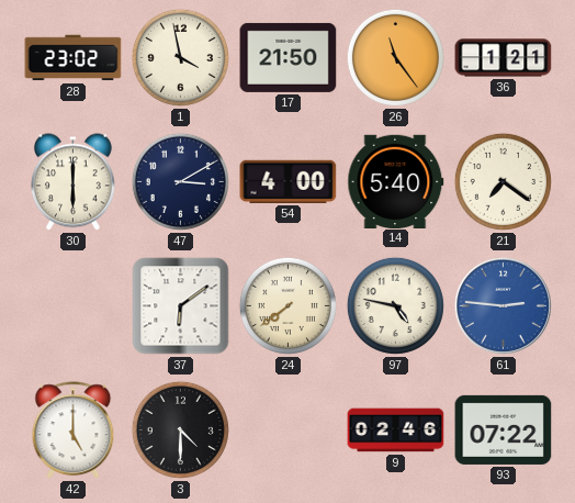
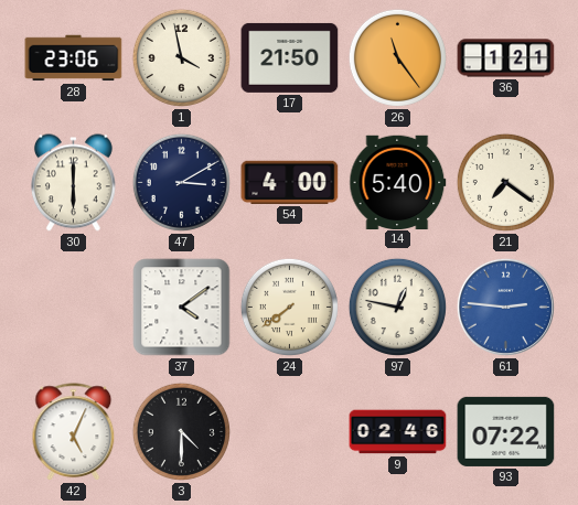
28: 23:02 -> 23:06
37: 6:09 -> 4:09
97: 4:47 -> 12:47
42: 5:00 -> 5:04
